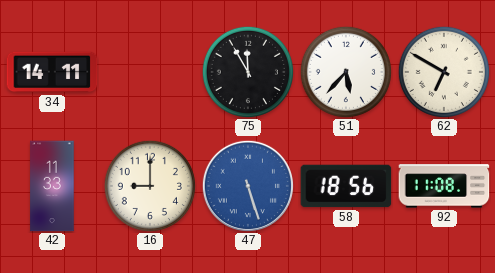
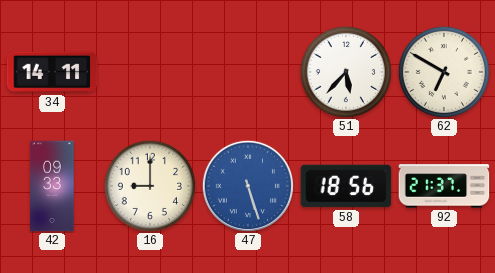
75: 11:55 -> none
42: 11:33 -> 09:33
92: 11:08 -> 21:37
